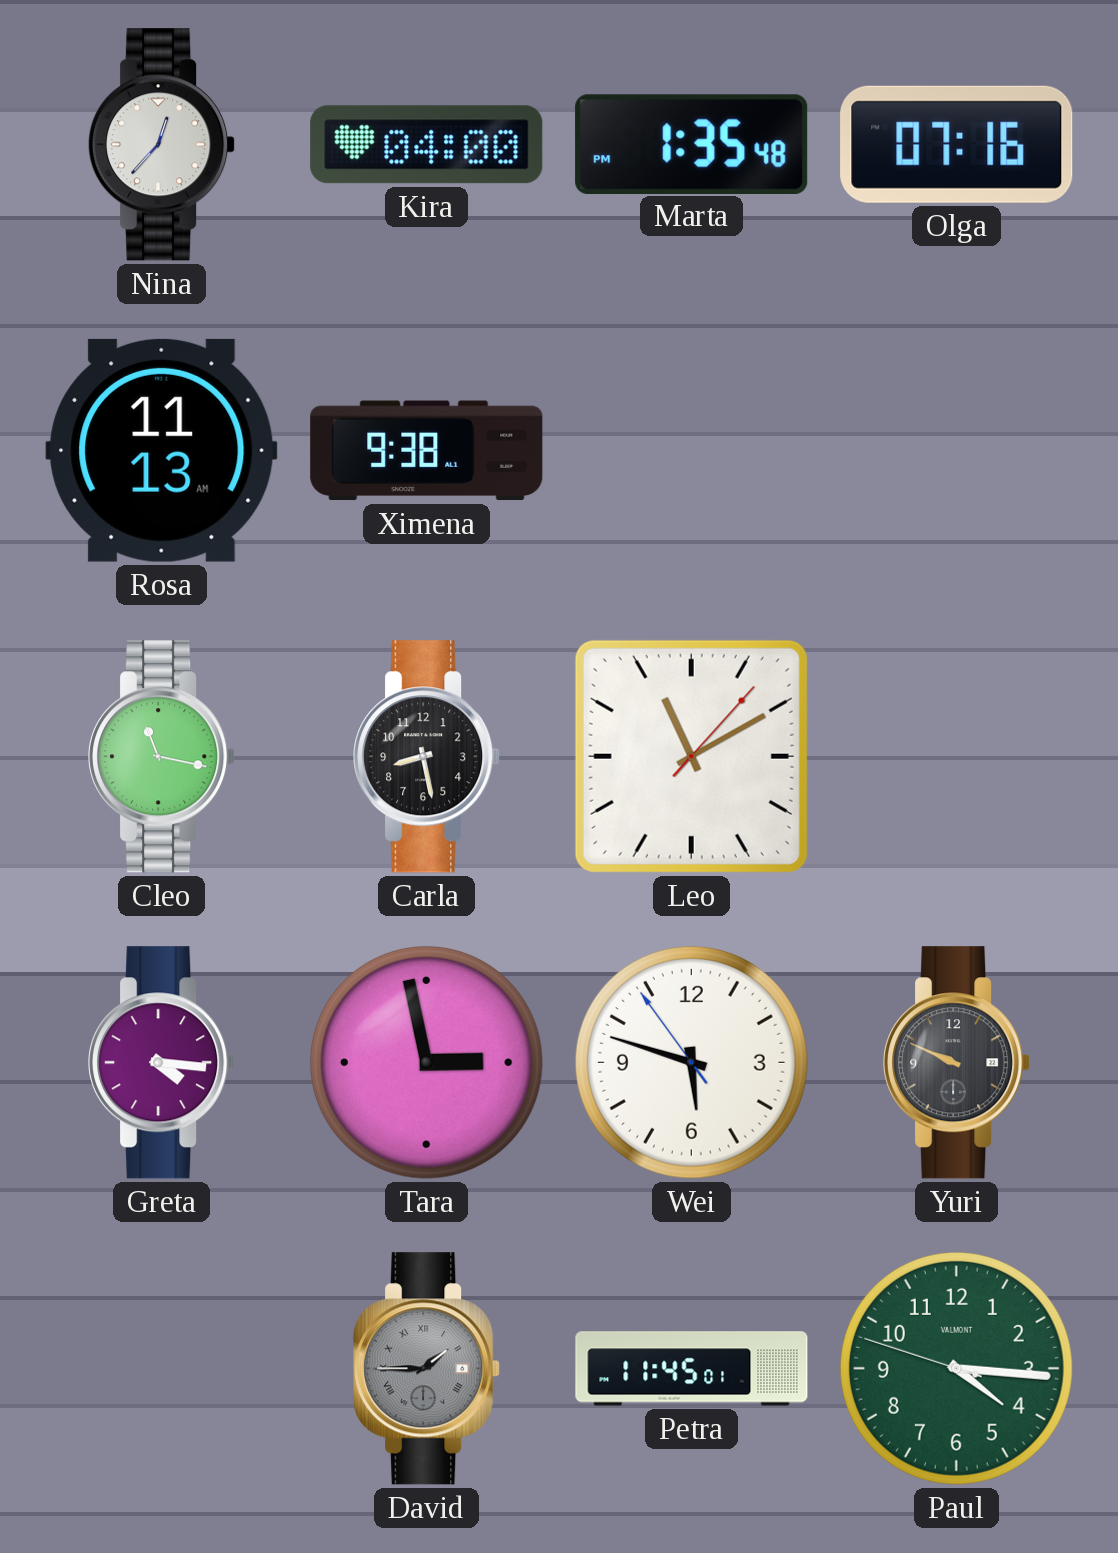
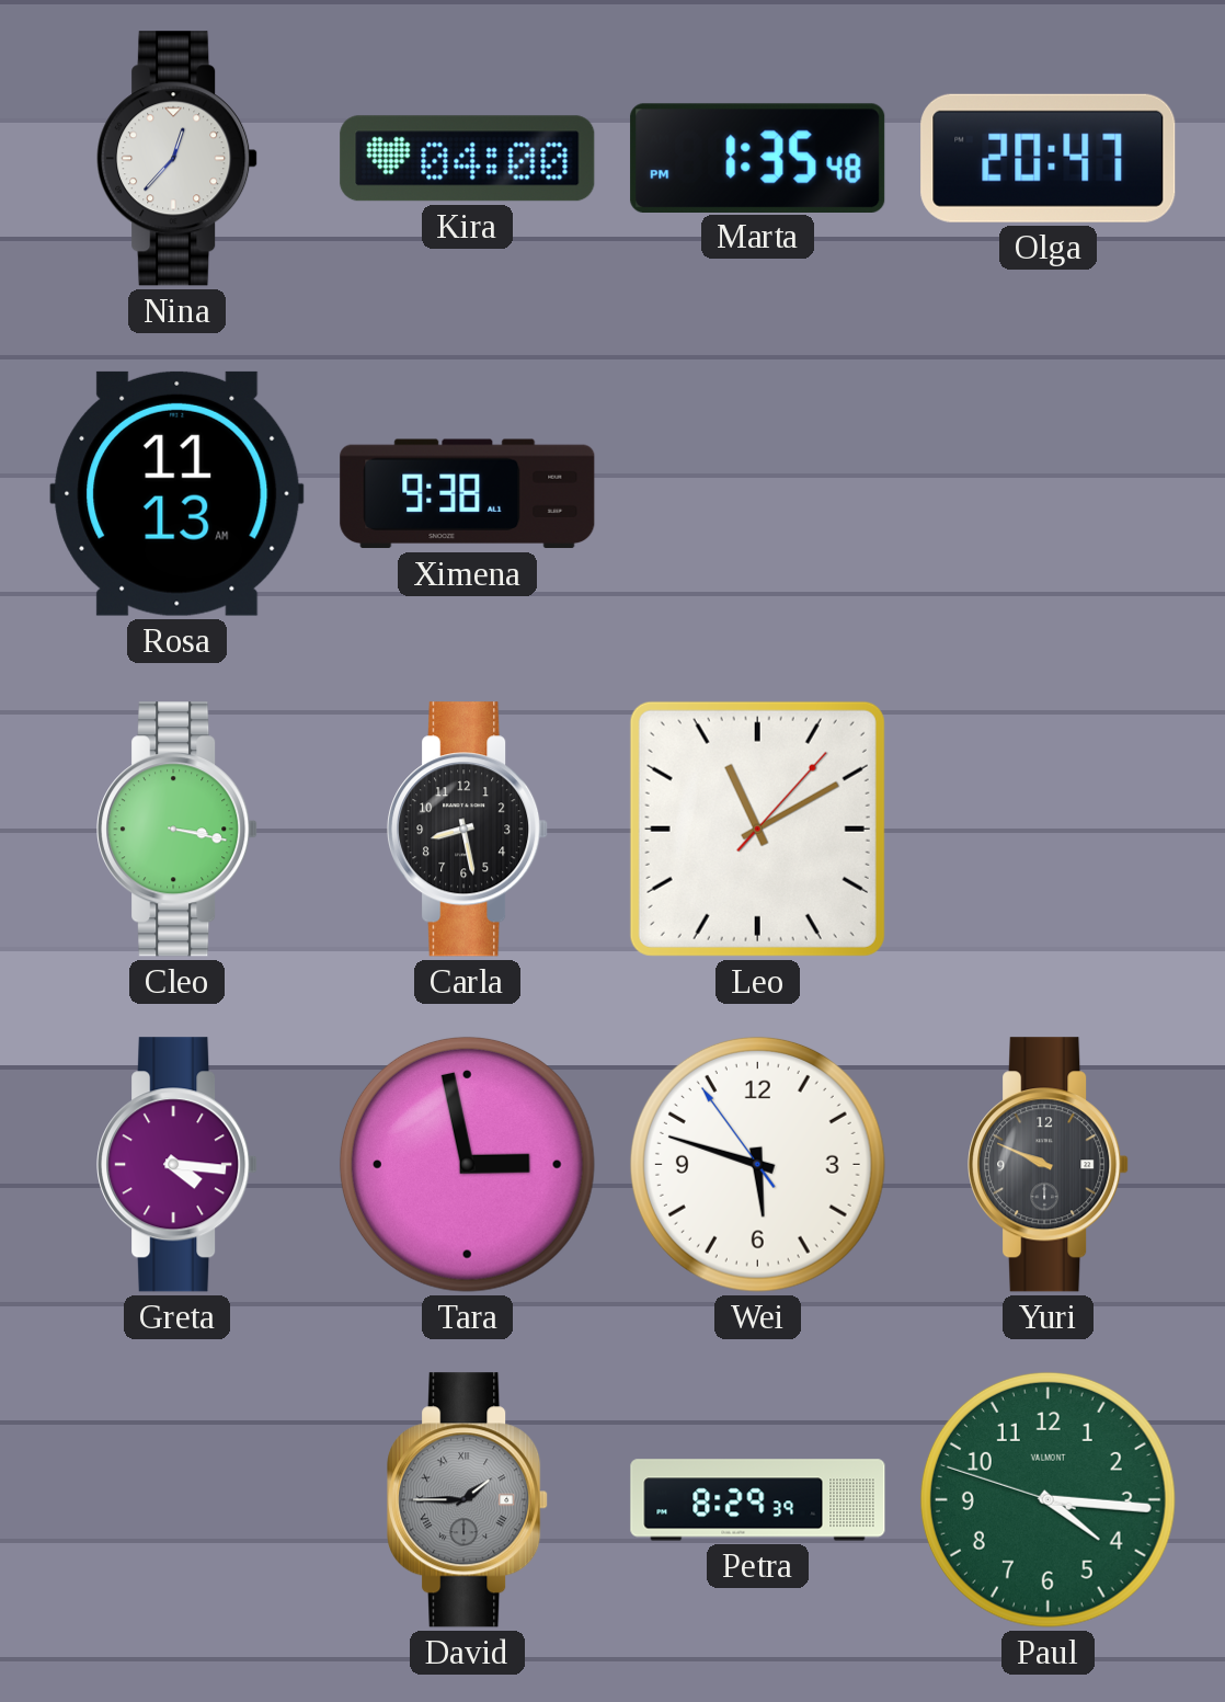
Olga: 07:16 -> 20:47
Cleo: 11:17 -> 3:17
Petra: 11:45 -> 8:29
